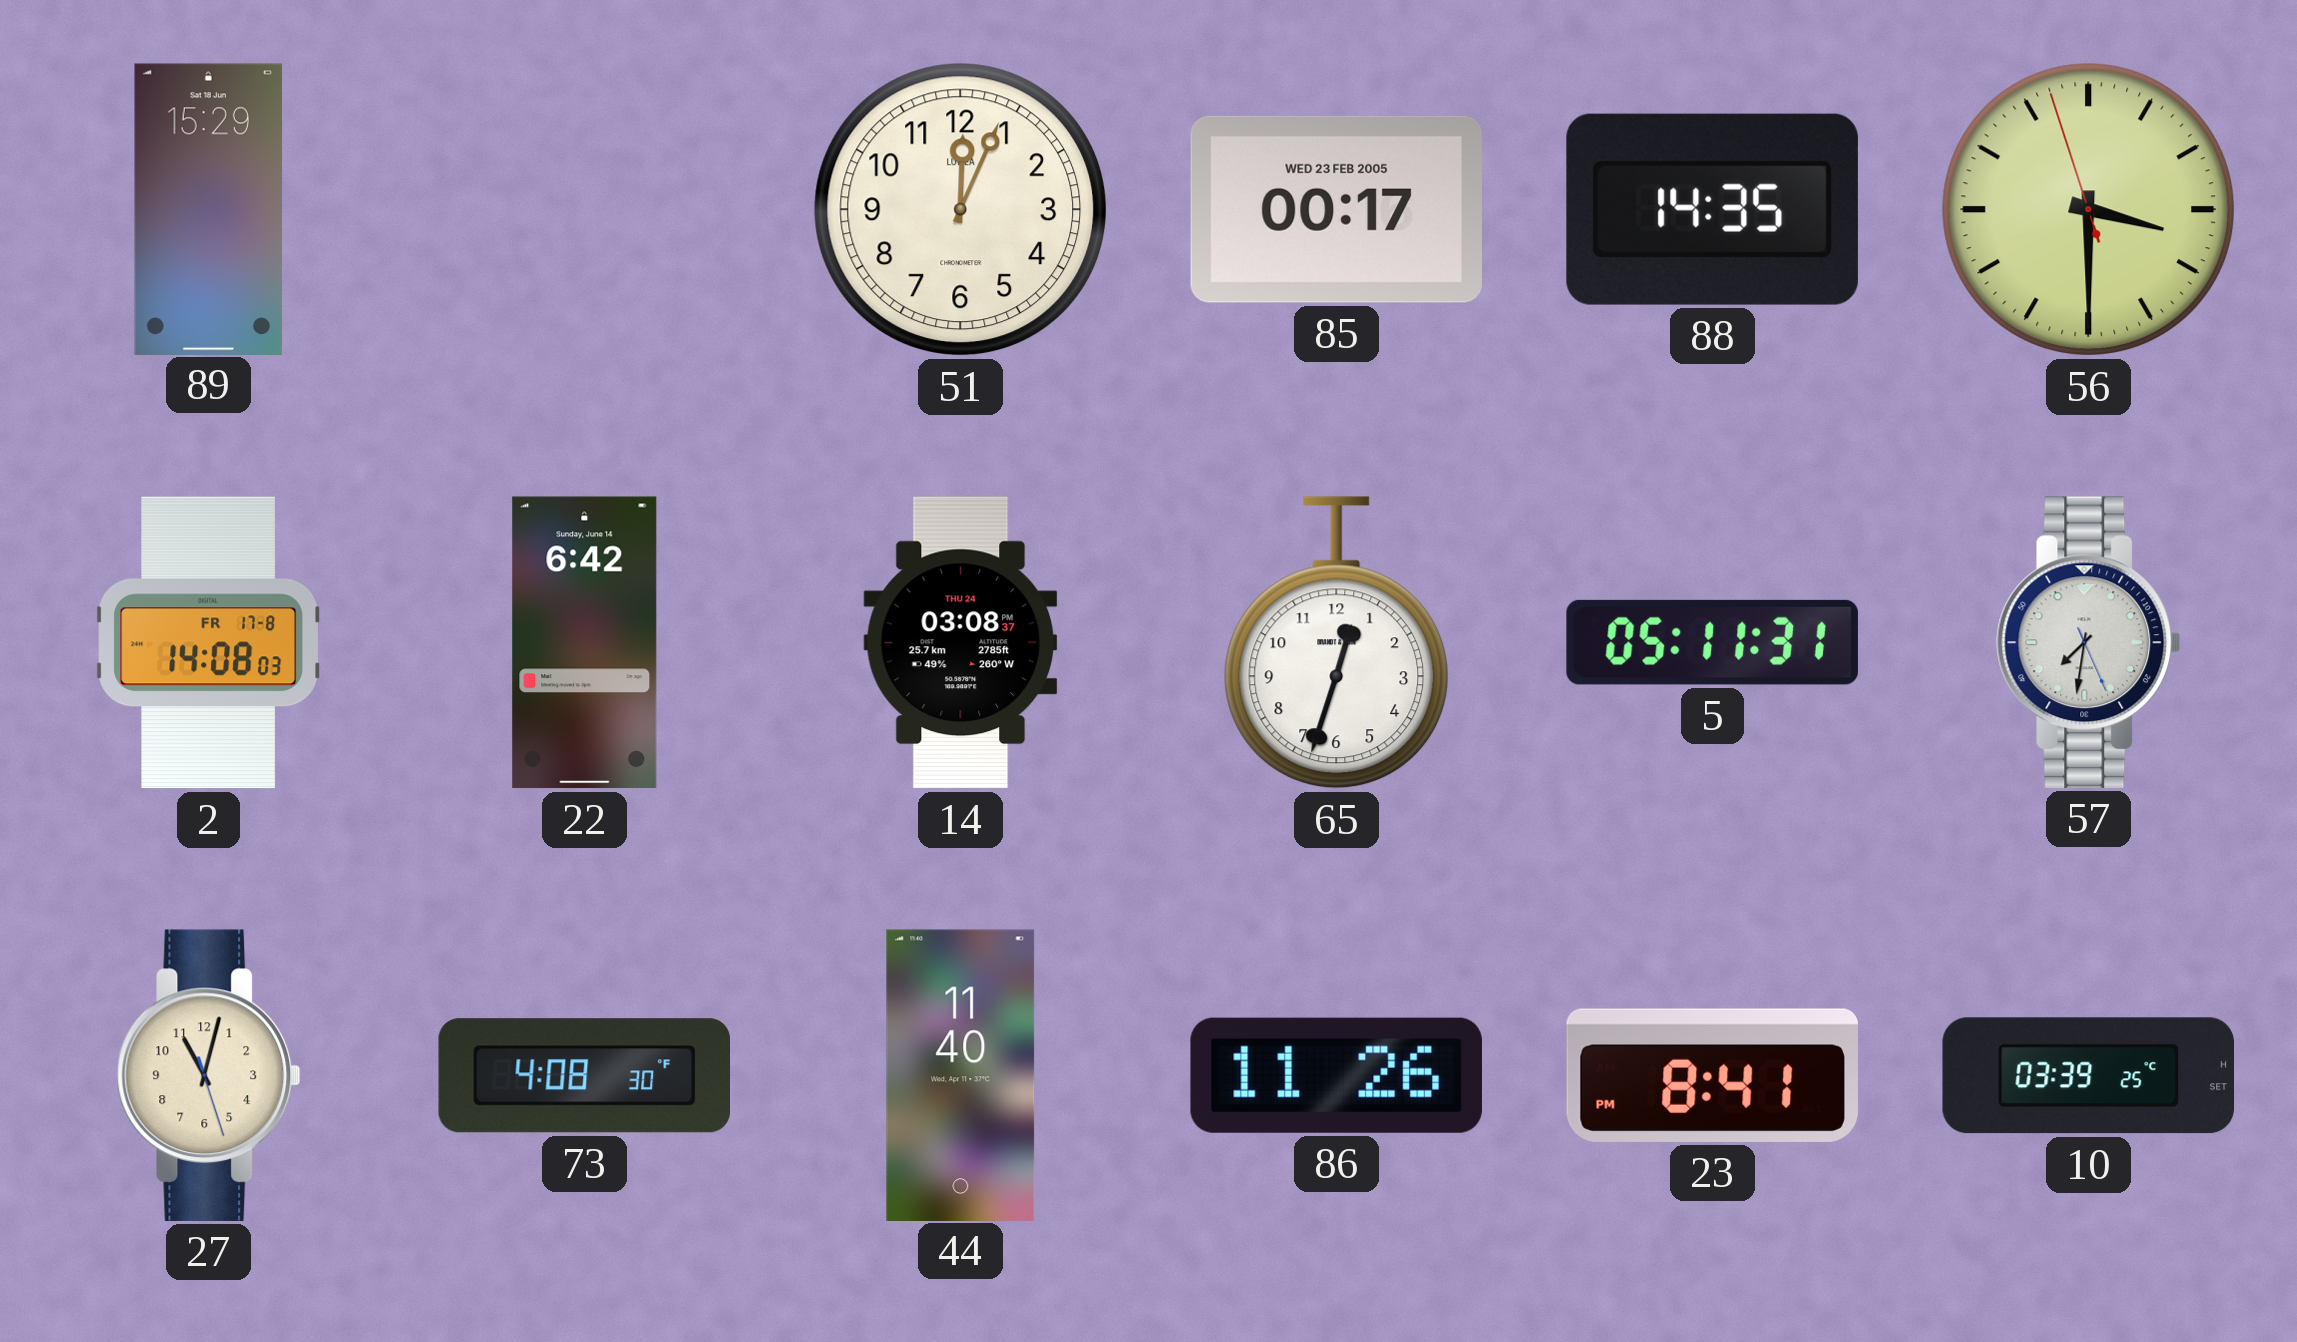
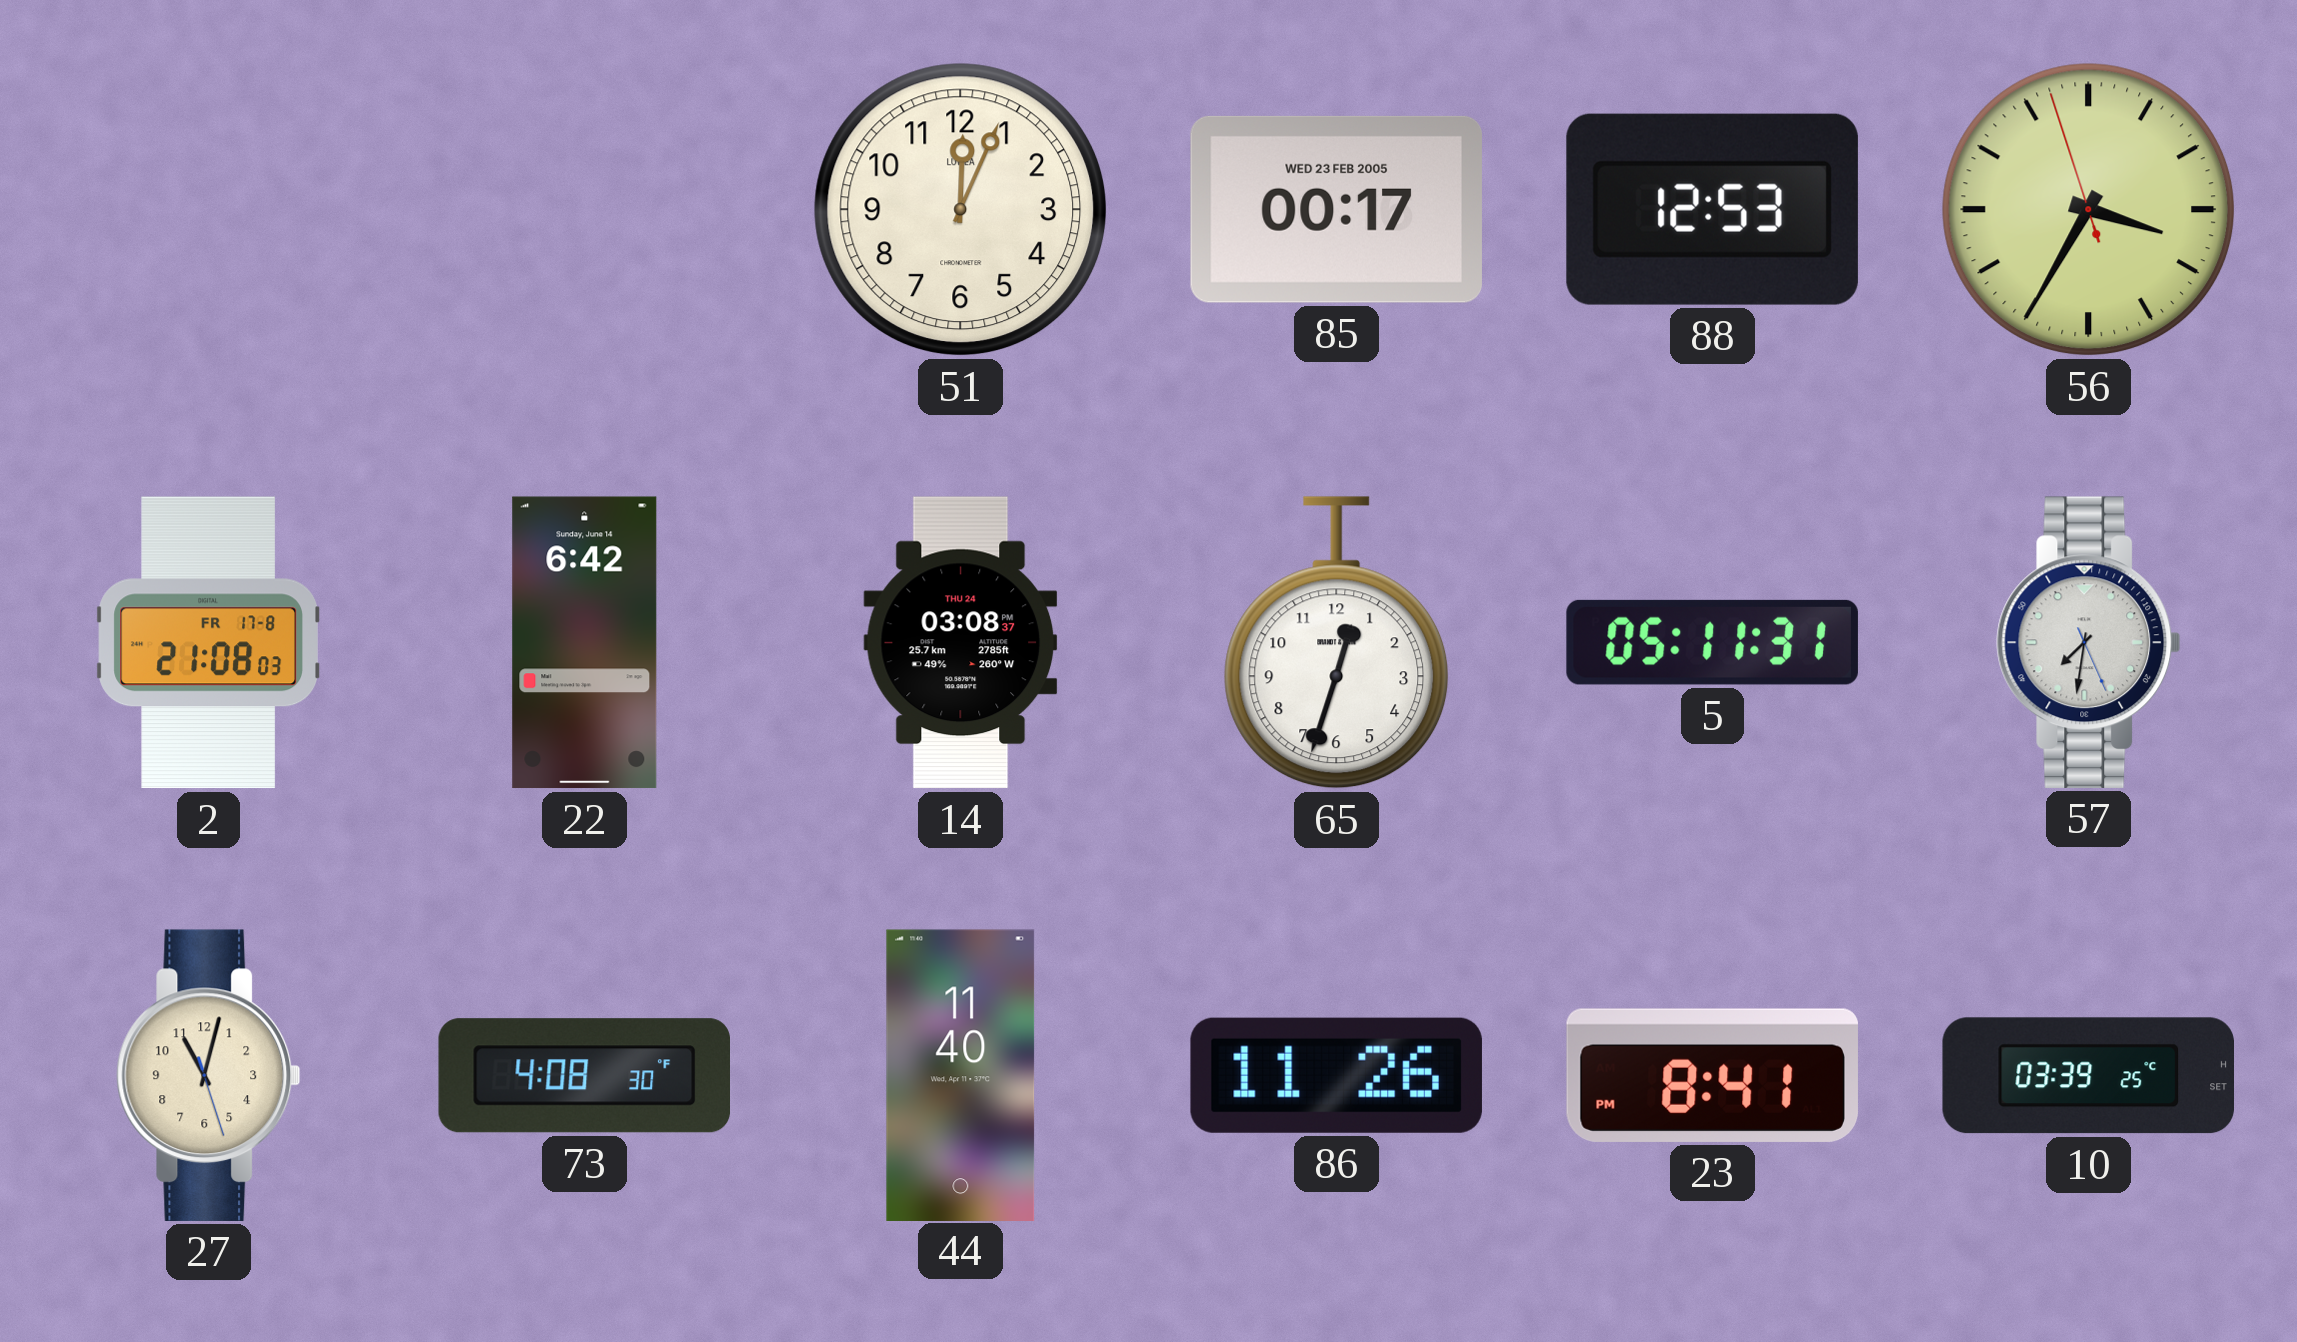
89: 15:29 -> none
88: 14:35 -> 12:53
56: 3:29 -> 3:34
2: 14:08 -> 21:08
